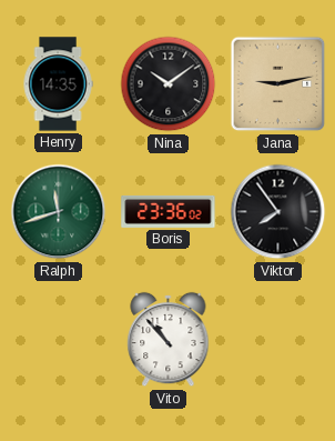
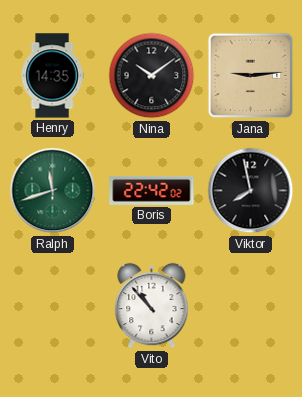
Jana: 9:13 -> 9:14
Boris: 23:36 -> 22:42
Viktor: 7:54 -> 7:58
